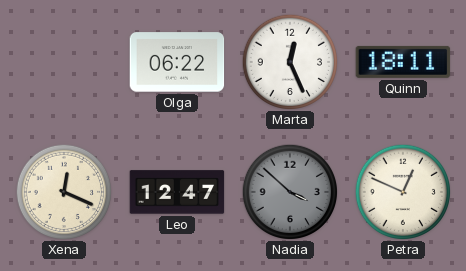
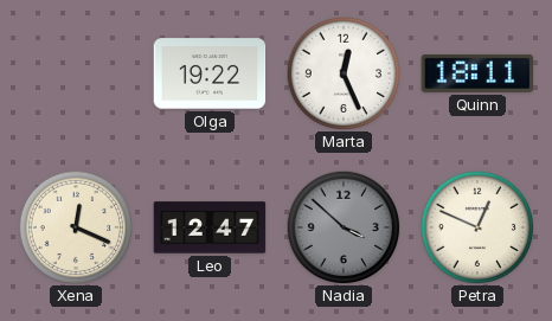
Olga: 06:22 -> 19:22
